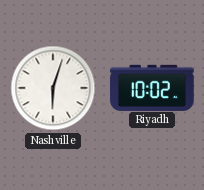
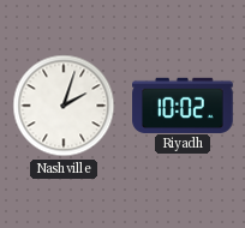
Nashville: 6:03 -> 2:03
